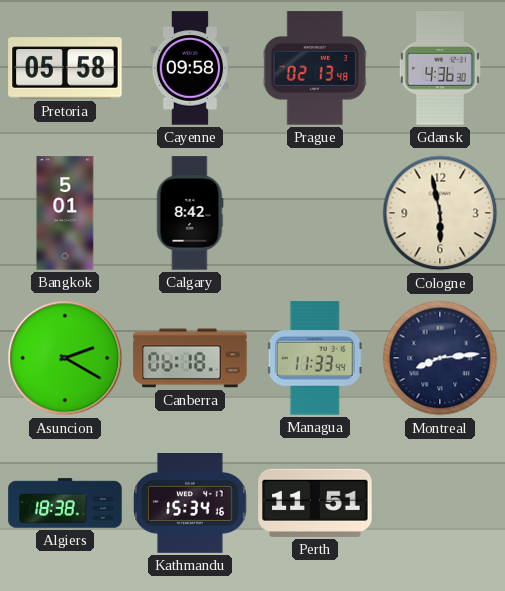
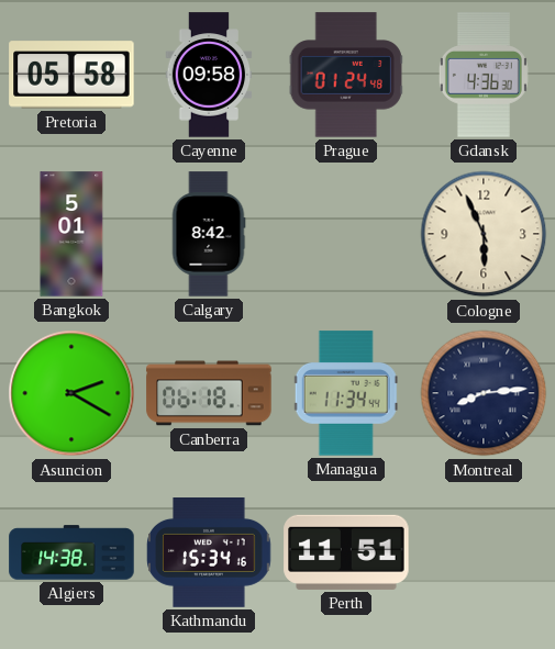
Prague: 02:13 -> 01:24
Cologne: 5:58 -> 5:56
Managua: 11:33 -> 11:34
Algiers: 18:38 -> 14:38
